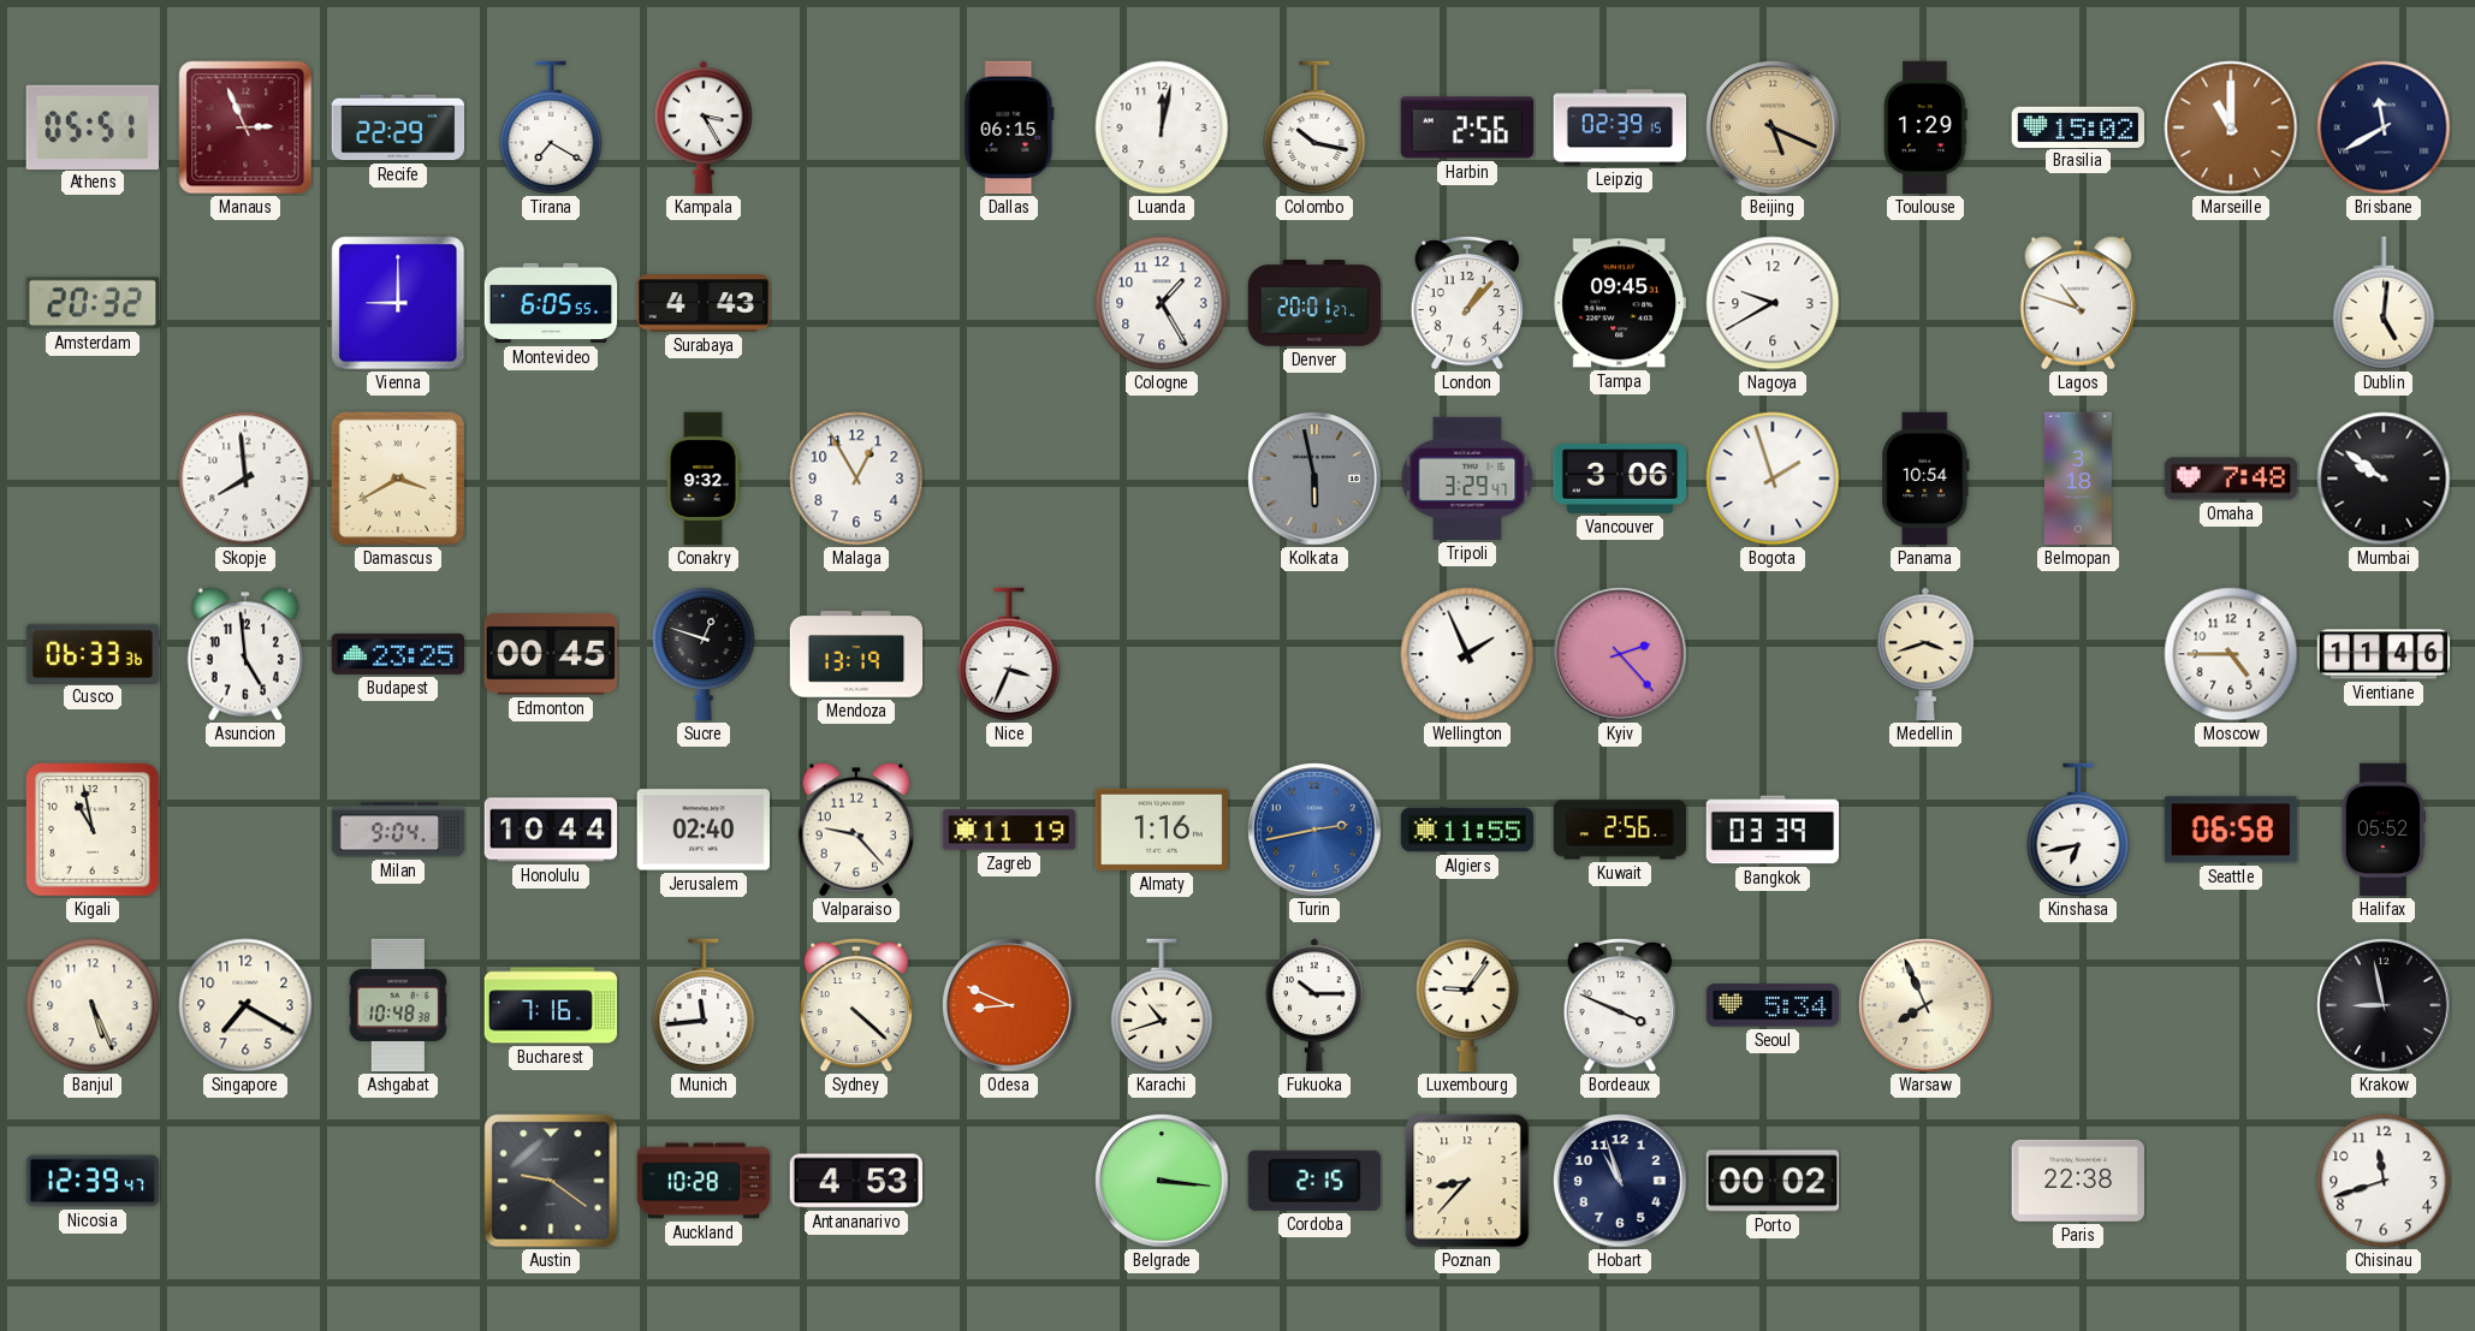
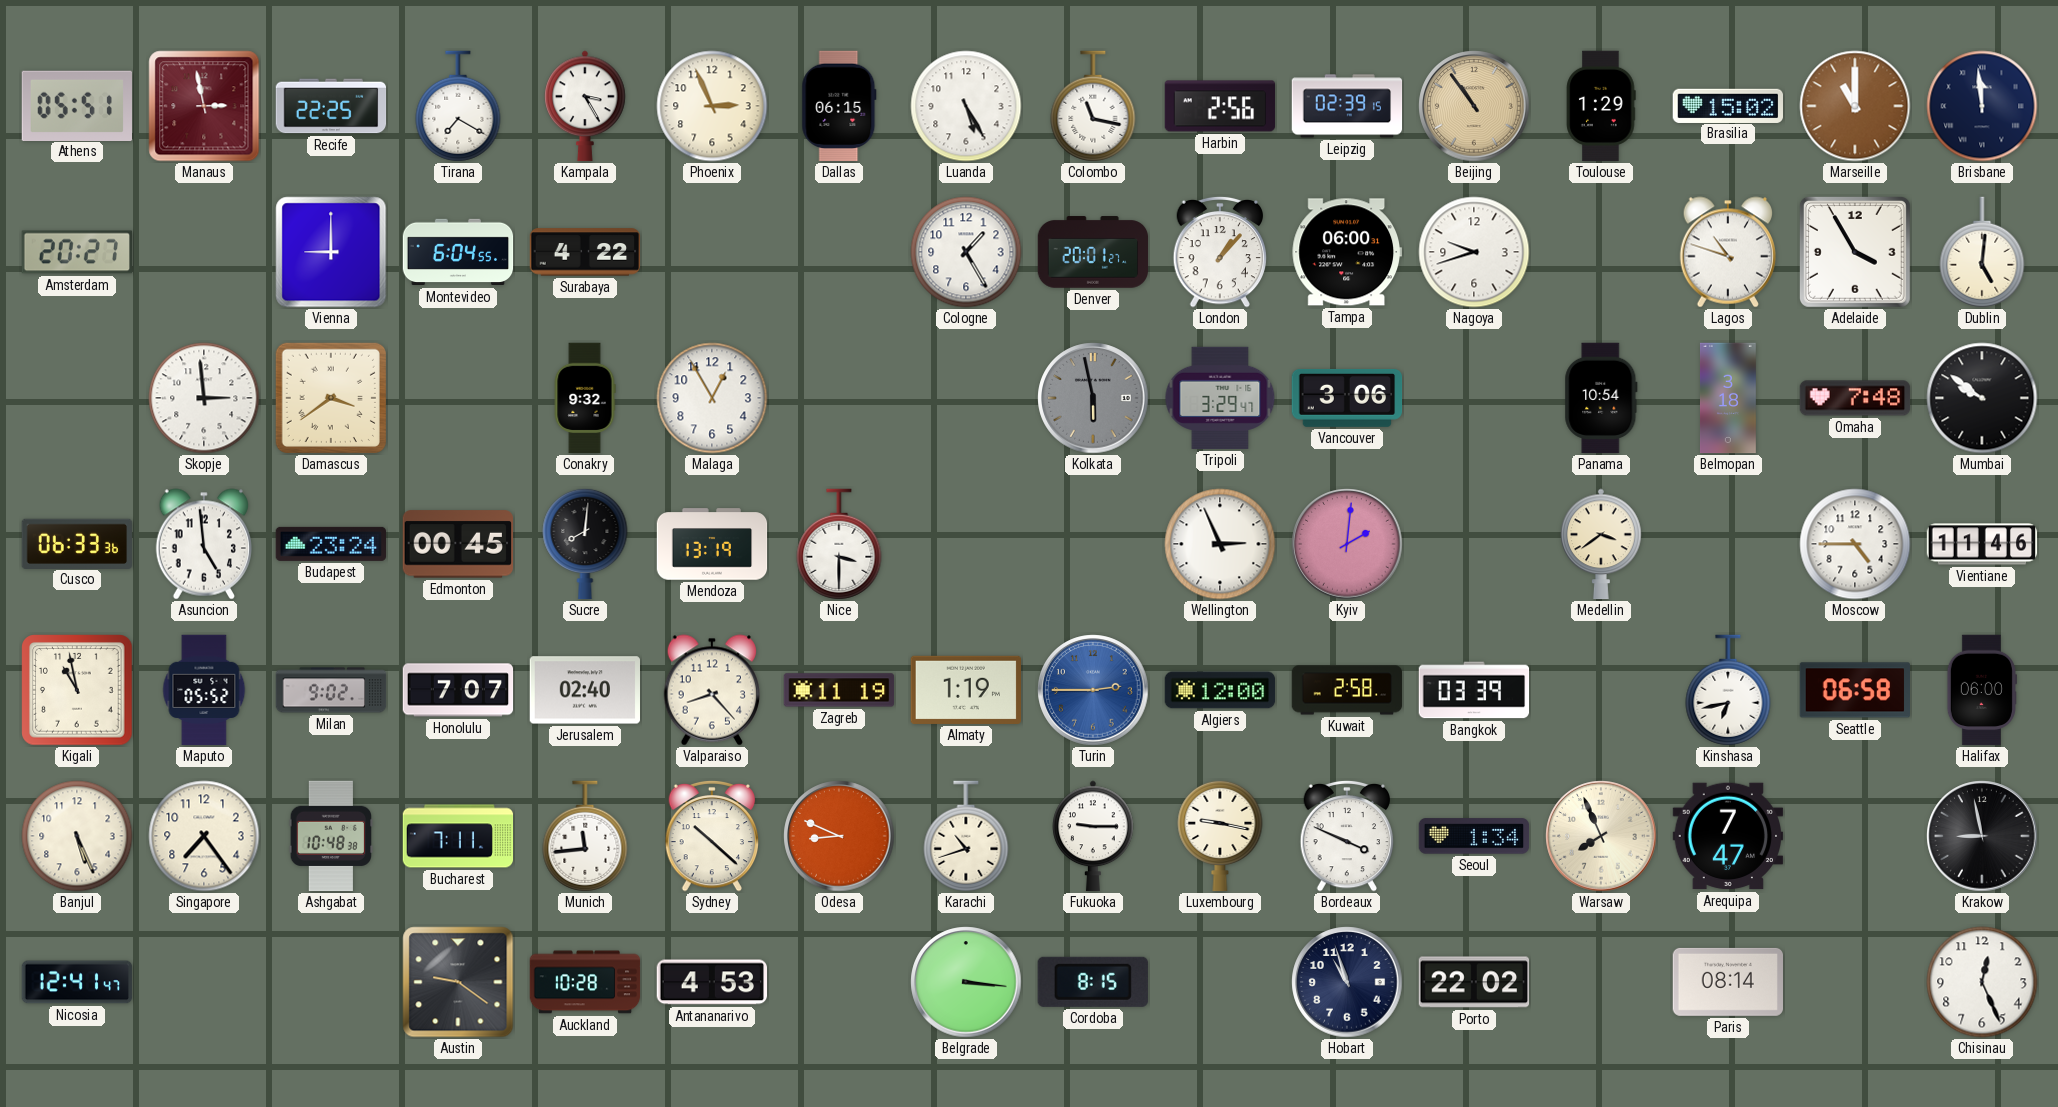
Manaus: 2:56 -> 2:58
Recife: 22:29 -> 22:25
Phoenix: none -> 2:56
Luanda: 12:02 -> 5:25
Colombo: 10:17 -> 11:17
Beijing: 5:19 -> 10:54
Brisbane: 11:40 -> 11:59
Amsterdam: 20:32 -> 20:27
Montevideo: 6:05 -> 6:04
Surabaya: 4:43 -> 4:22
Tampa: 09:45 -> 06:00
Nagoya: 9:40 -> 9:42
Adelaide: none -> 3:55
Skopje: 7:59 -> 2:59
Damascus: 3:40 -> 3:39
Bogota: 1:57 -> none
Budapest: 23:25 -> 23:24
Sucre: 12:48 -> 8:01
Nice: 3:34 -> 3:30
Wellington: 1:56 -> 2:56
Kyiv: 2:23 -> 2:01
Medellin: 3:42 -> 3:39
Maputo: none -> 05:52
Milan: 9:04 -> 9:02
Honolulu: 10:44 -> 7:07
Valparaiso: 9:23 -> 8:23
Almaty: 1:16 -> 1:19
Turin: 2:43 -> 2:45
Algiers: 11:55 -> 12:00
Kuwait: 2:56 -> 2:58
Halifax: 05:52 -> 06:00
Singapore: 7:20 -> 7:24
Bucharest: 7:16 -> 7:11
Sydney: 4:22 -> 10:22
Fukuoka: 10:15 -> 9:15
Luxembourg: 9:06 -> 9:17
Seoul: 5:34 -> 1:34
Arequipa: none -> 7:47
Nicosia: 12:39 -> 12:41
Cordoba: 2:15 -> 8:15
Poznan: 8:37 -> none
Porto: 00:02 -> 22:02
Paris: 22:38 -> 08:14
Chisinau: 11:42 -> 12:26
